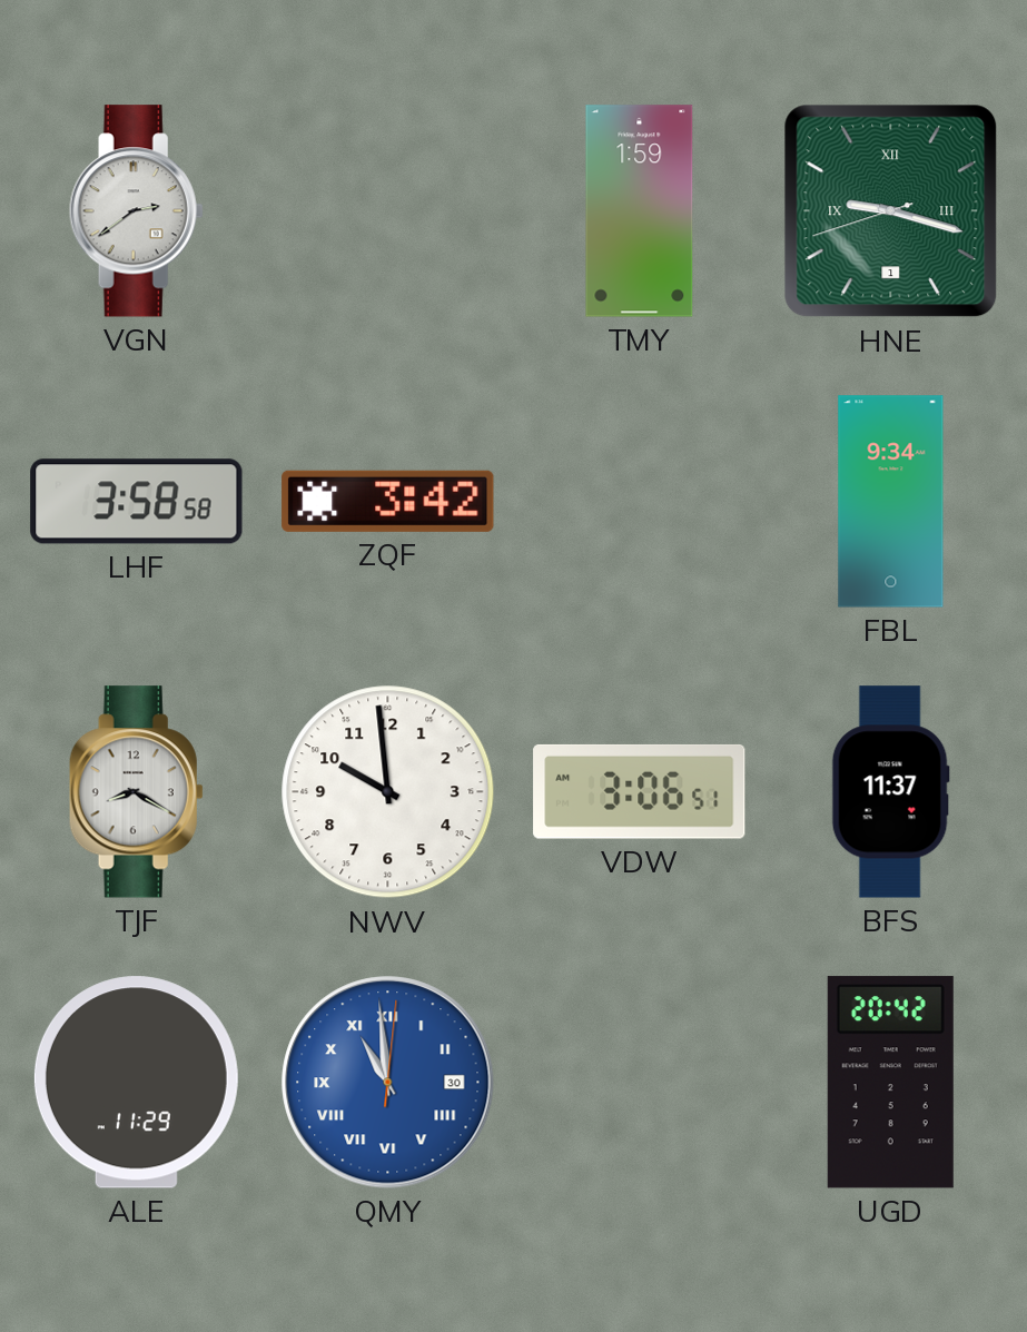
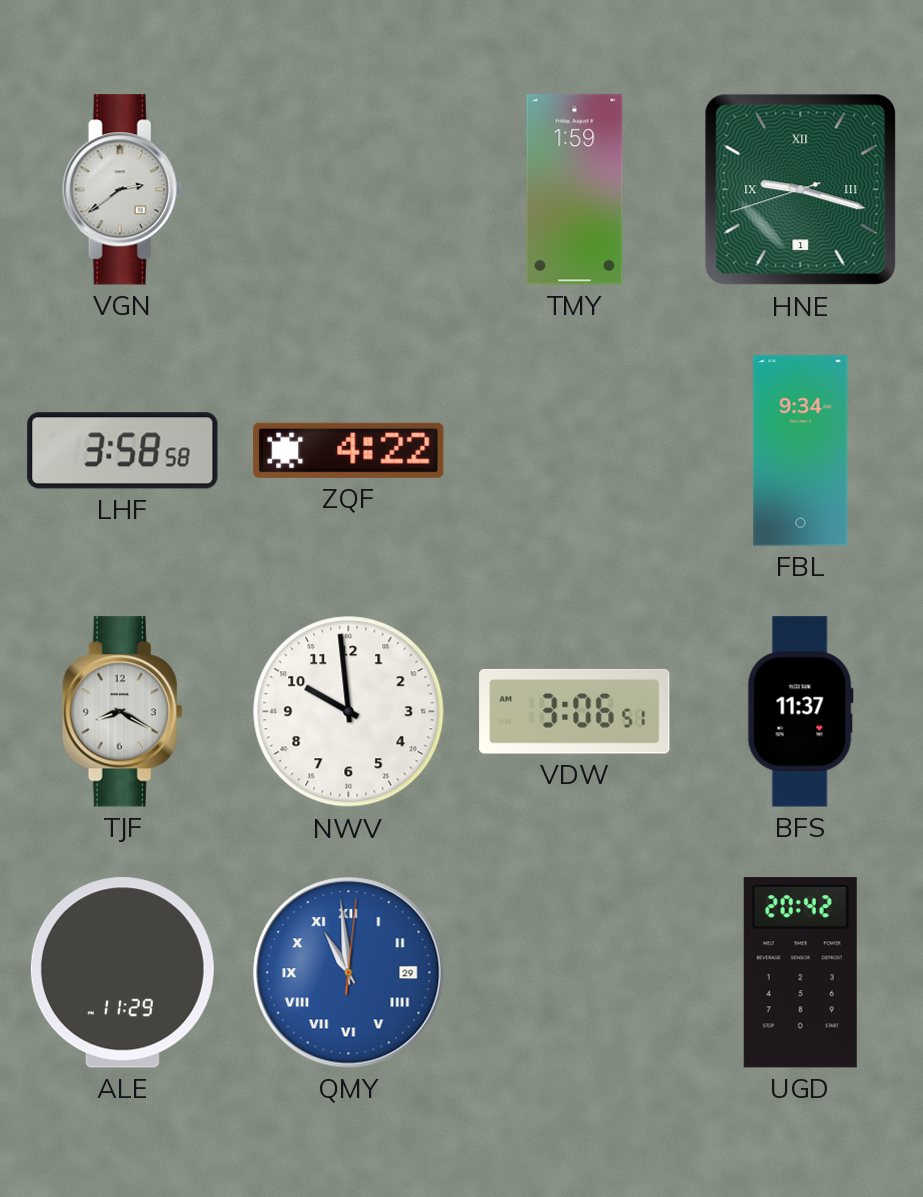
ZQF: 3:42 -> 4:22
QMY date: 30 -> 29
